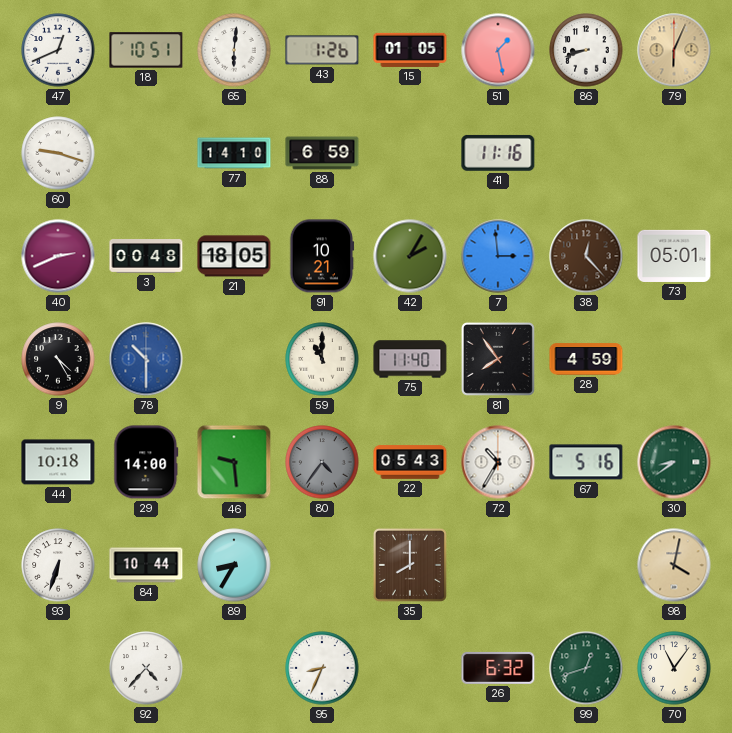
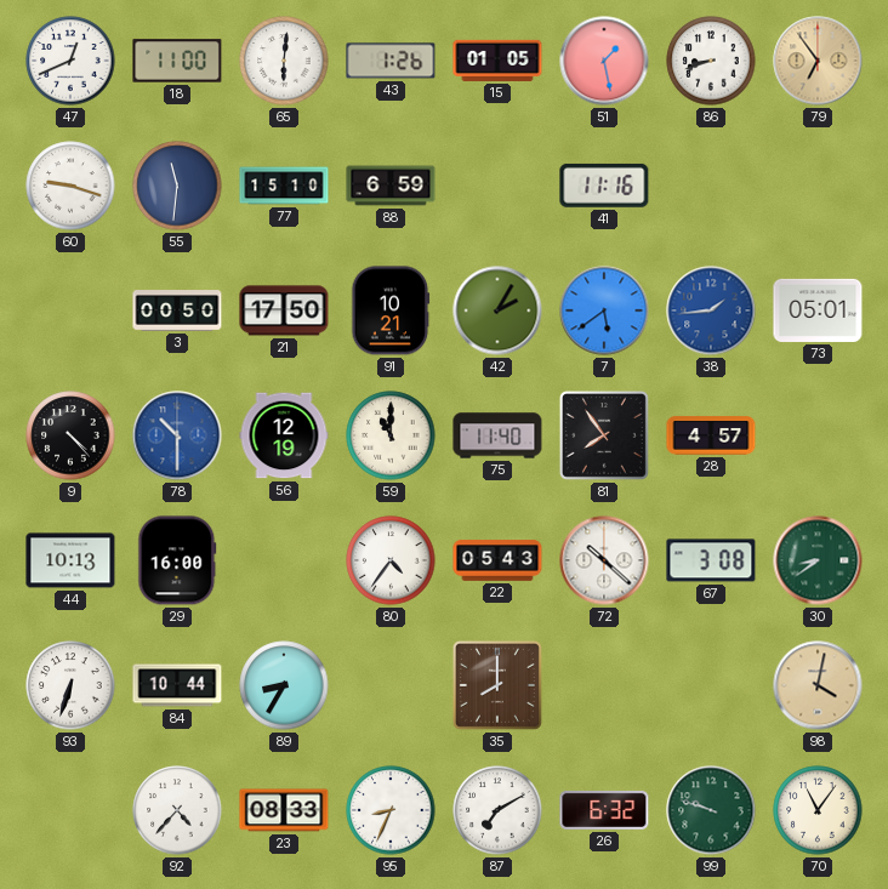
18: 10:51 -> 11:00
79: 6:04 -> 6:54
55: none -> 11:31
77: 14:10 -> 15:10
40: 2:41 -> none
3: 00:48 -> 00:50
21: 18:05 -> 17:50
7: 2:59 -> 5:39
38: 12:23 -> 1:44
38 dial: brown -> blue
9: 4:25 -> 4:23
56: none -> 12:19
28: 4:59 -> 4:57
44: 10:18 -> 10:13
29: 14:00 -> 16:00
46: 9:29 -> none
80 dial: grey -> white
72: 10:35 -> 10:22
67: 5:16 -> 3:08
23: none -> 08:33
87: none -> 7:10
99: 12:42 -> 9:48
